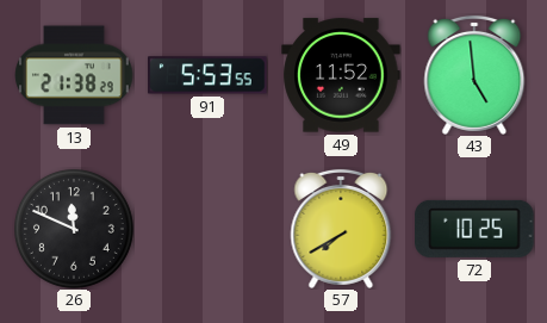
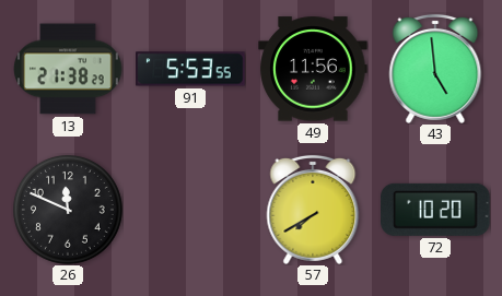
49: 11:52 -> 11:56
72: 10:25 -> 10:20
